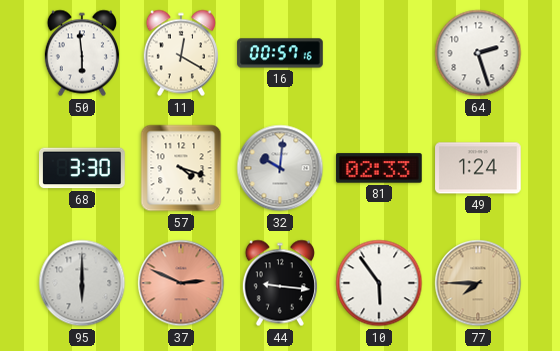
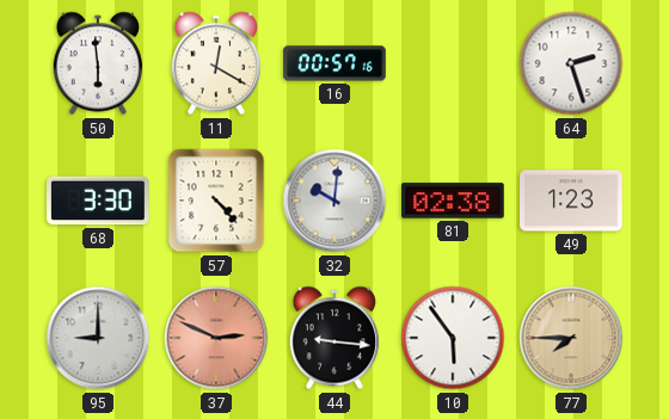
57: 4:18 -> 4:23
81: 02:33 -> 02:38
49: 1:24 -> 1:23
95: 6:00 -> 9:00
